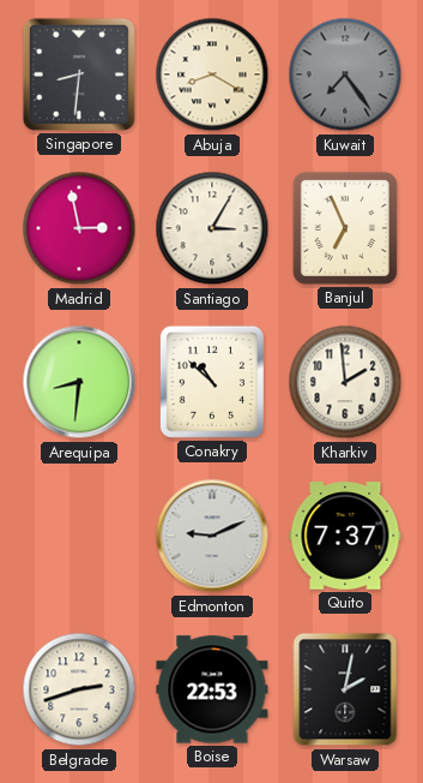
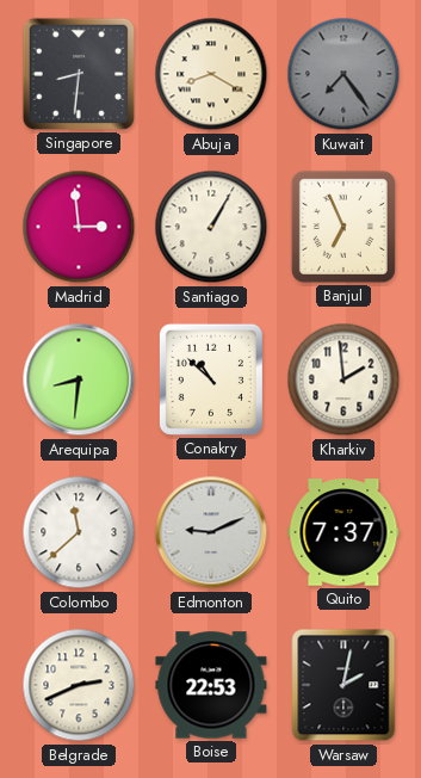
Madrid: 2:58 -> 2:59
Santiago: 3:05 -> 1:05
Colombo: none -> 11:38
Belgrade: 2:42 -> 2:41
